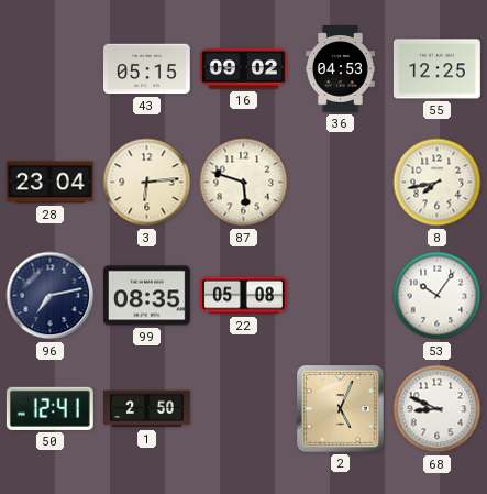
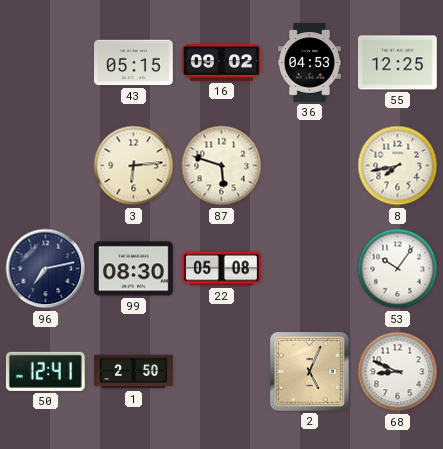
28: 23:04 -> none
99: 08:35 -> 08:30
